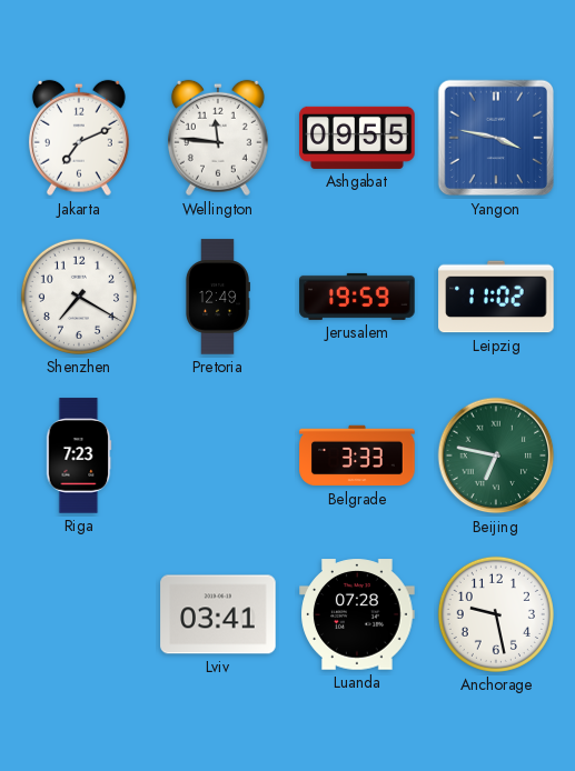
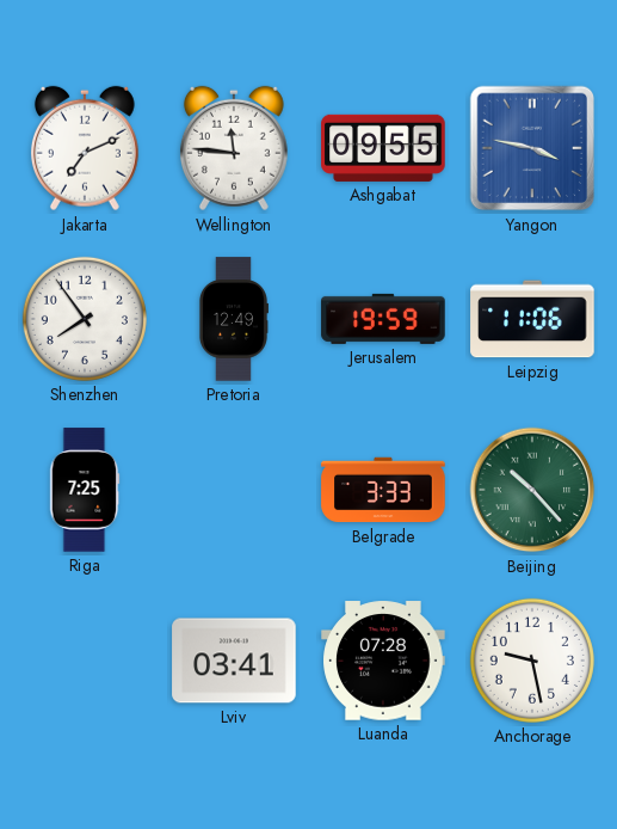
Shenzhen: 7:20 -> 7:54
Leipzig: 11:02 -> 11:06
Riga: 7:23 -> 7:25
Beijing: 6:47 -> 10:23
